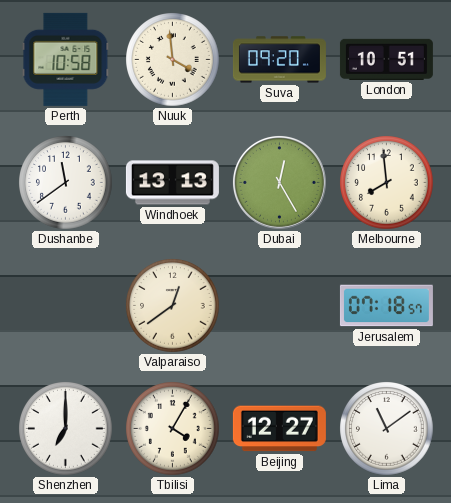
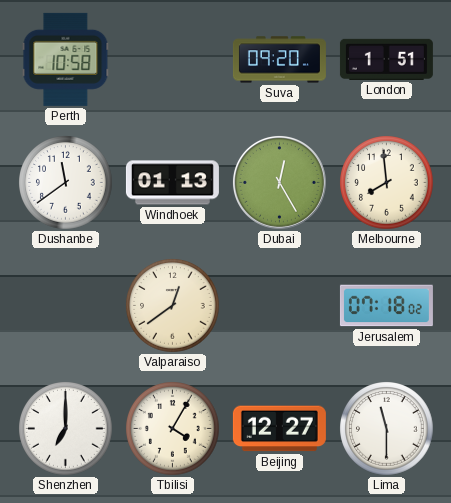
Nuuk: 3:59 -> none
London: 10:51 -> 1:51
Windhoek: 13:13 -> 01:13
Jerusalem: 07:18:57 -> 07:18:02
Lima: 11:09 -> 11:30
